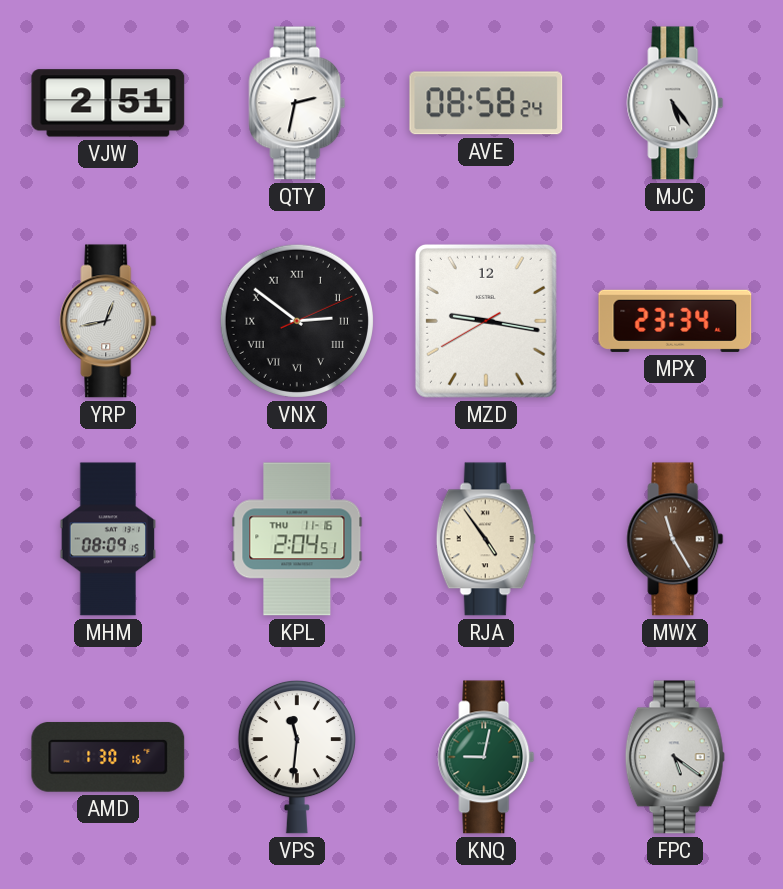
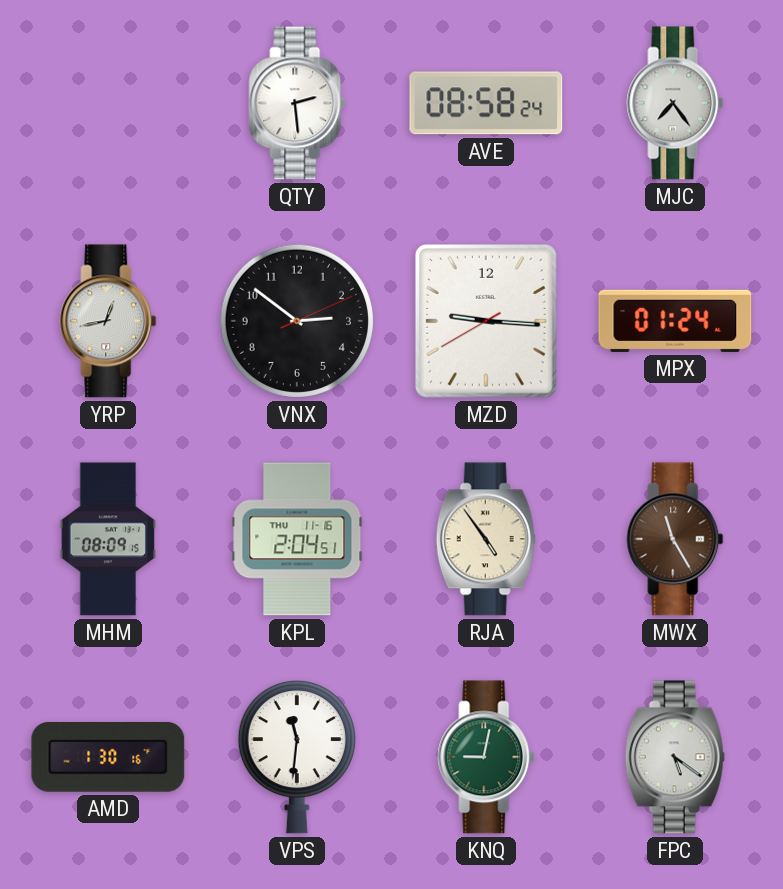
VJW: 2:51 -> none
QTY: 2:32 -> 2:29
MJC: 5:24 -> 7:24
VNX numerals: Roman -> Arabic
MZD: 9:16 -> 9:15
MPX: 23:34 -> 01:24
